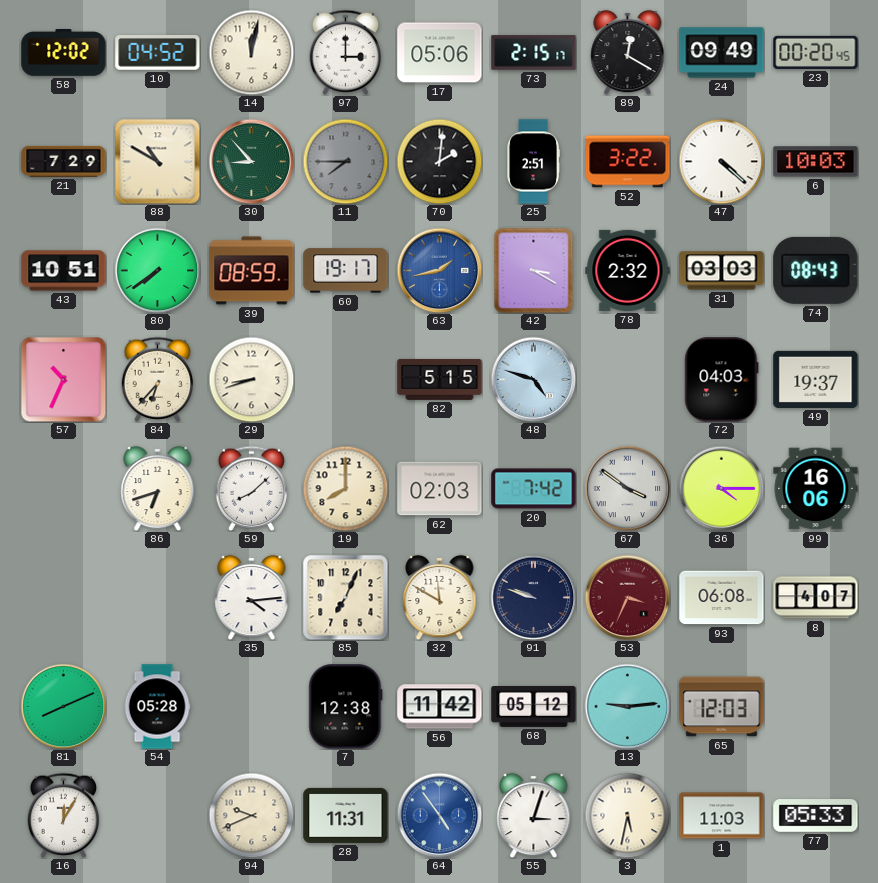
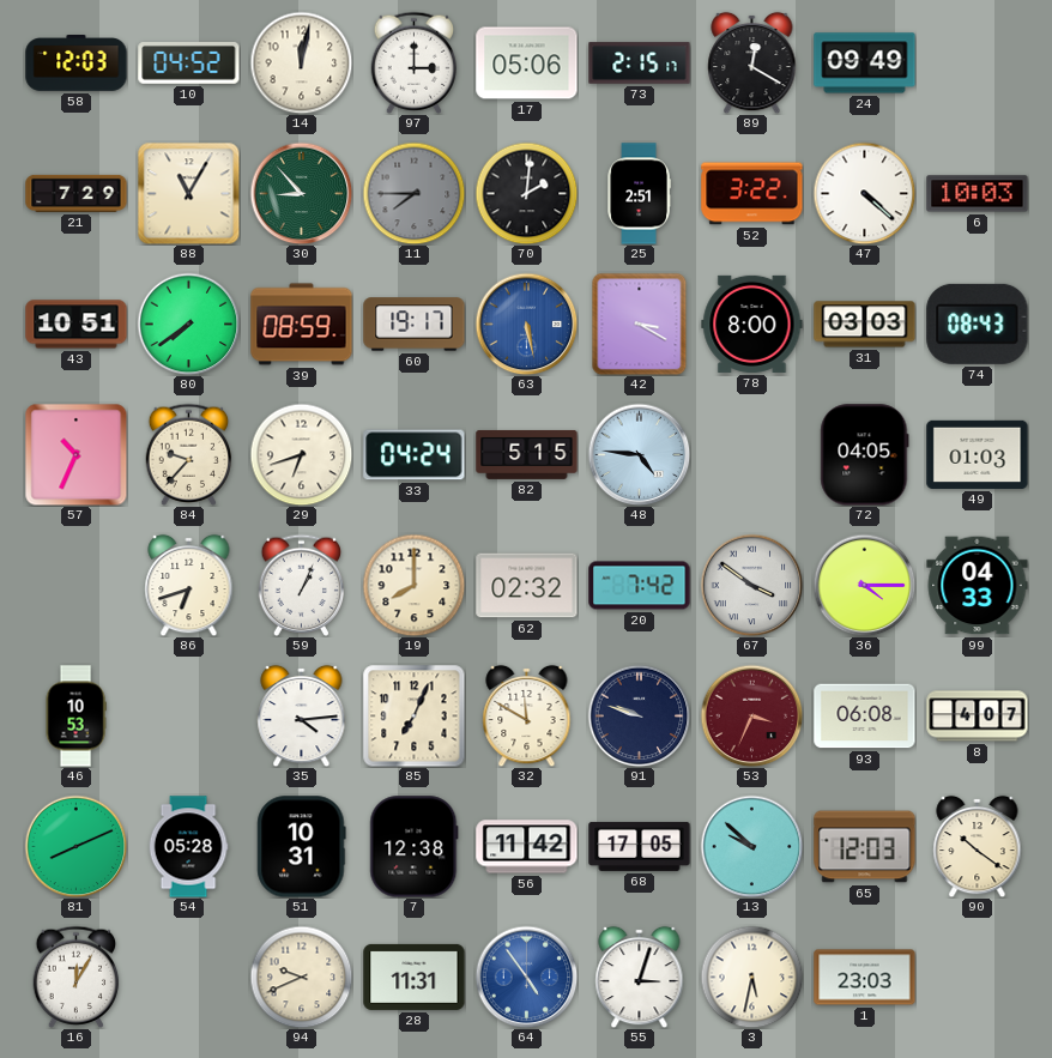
58: 12:02 -> 12:03
23: 00:20 -> none
88: 10:50 -> 11:05
63: 1:43 -> 5:28
78: 2:32 -> 8:00
84: 6:37 -> 9:37
29: 8:42 -> 6:42
33: none -> 04:24
48: 4:48 -> 4:46
72: 04:03 -> 04:05
49: 19:37 -> 01:03
59: 8:08 -> 1:04
62: 02:03 -> 02:32
99: 16:06 -> 04:33
46: none -> 10:53
51: none -> 10:31
68: 05:12 -> 17:05
13: 9:14 -> 9:52
90: none -> 10:21
1: 11:03 -> 23:03
77: 05:33 -> none
